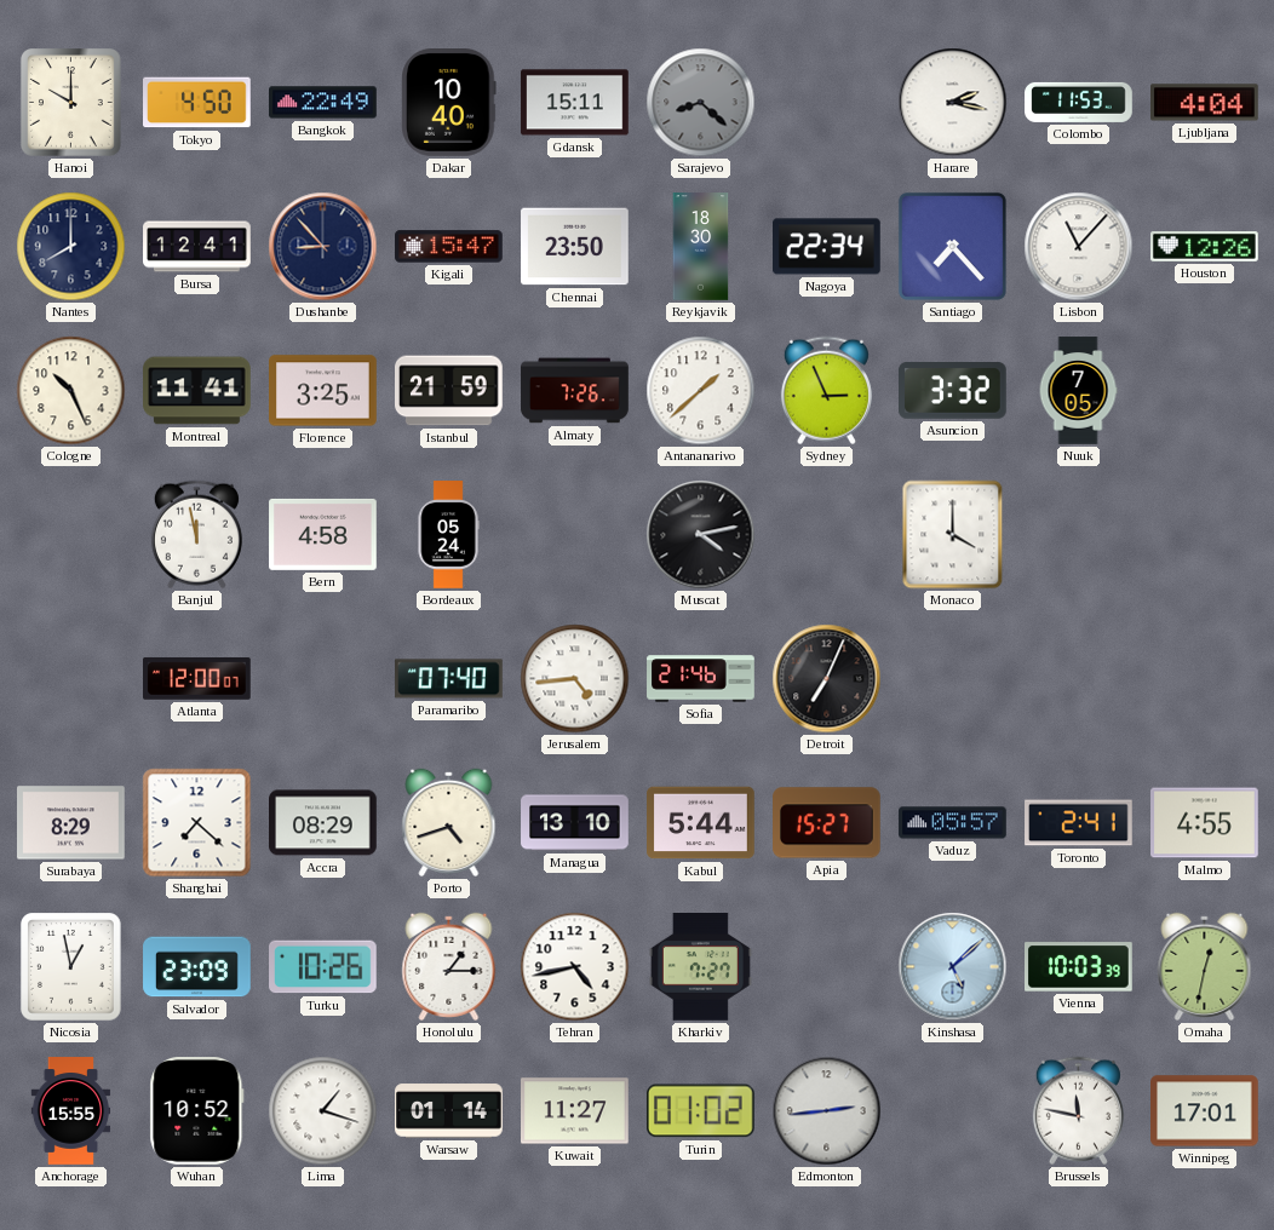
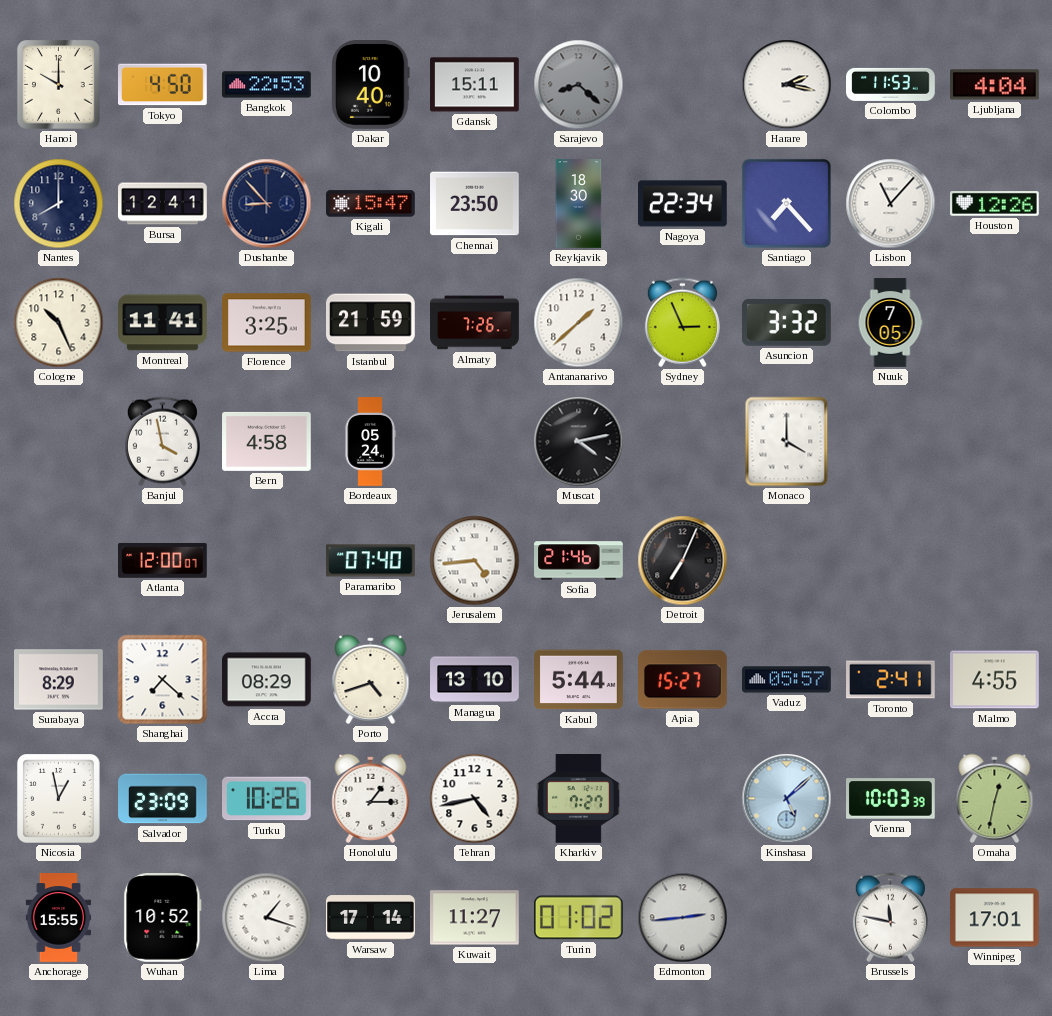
Bangkok: 22:49 -> 22:53
Banjul: 11:58 -> 3:58
Warsaw: 01:14 -> 17:14
